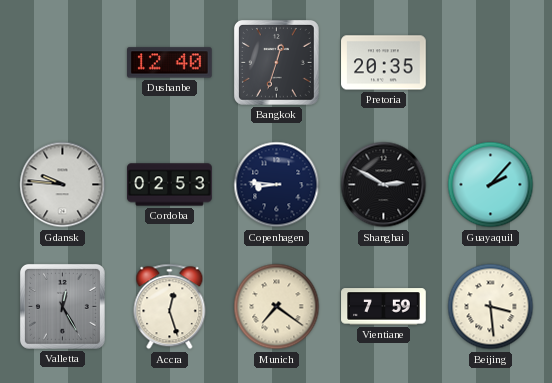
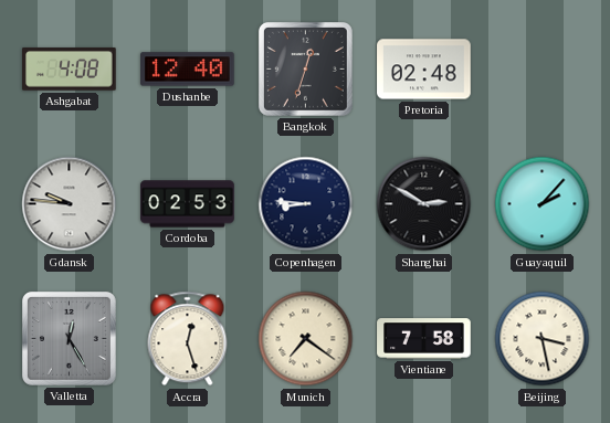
Ashgabat: none -> 4:08
Pretoria: 20:35 -> 02:48
Vientiane: 7:59 -> 7:58
Beijing: 3:29 -> 3:28
